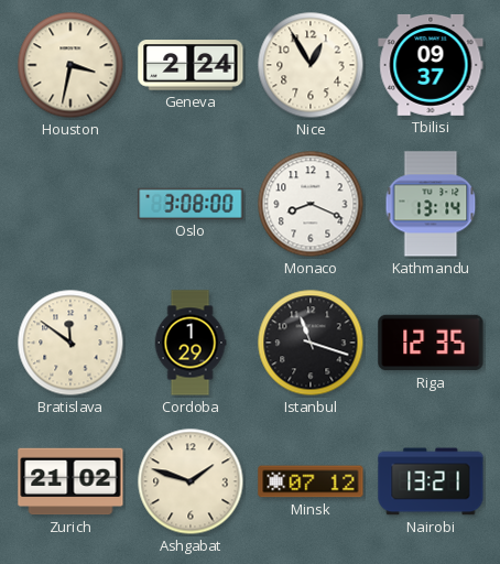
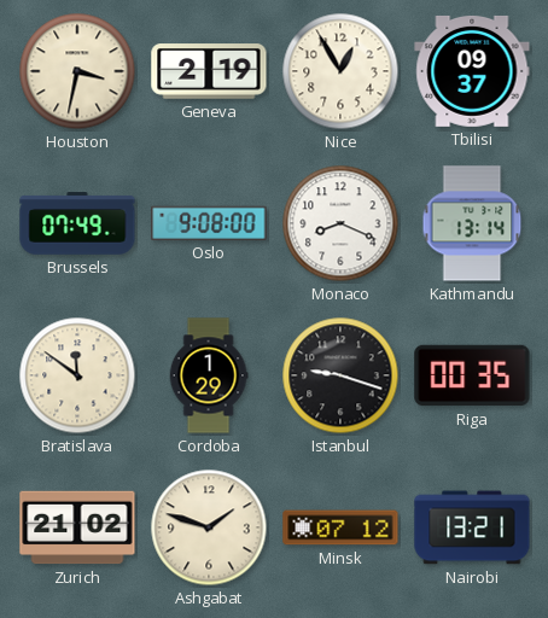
Geneva: 2:24 -> 2:19
Brussels: none -> 07:49
Oslo: 3:08 -> 9:08
Istanbul: 11:18 -> 9:18
Riga: 12:35 -> 00:35
